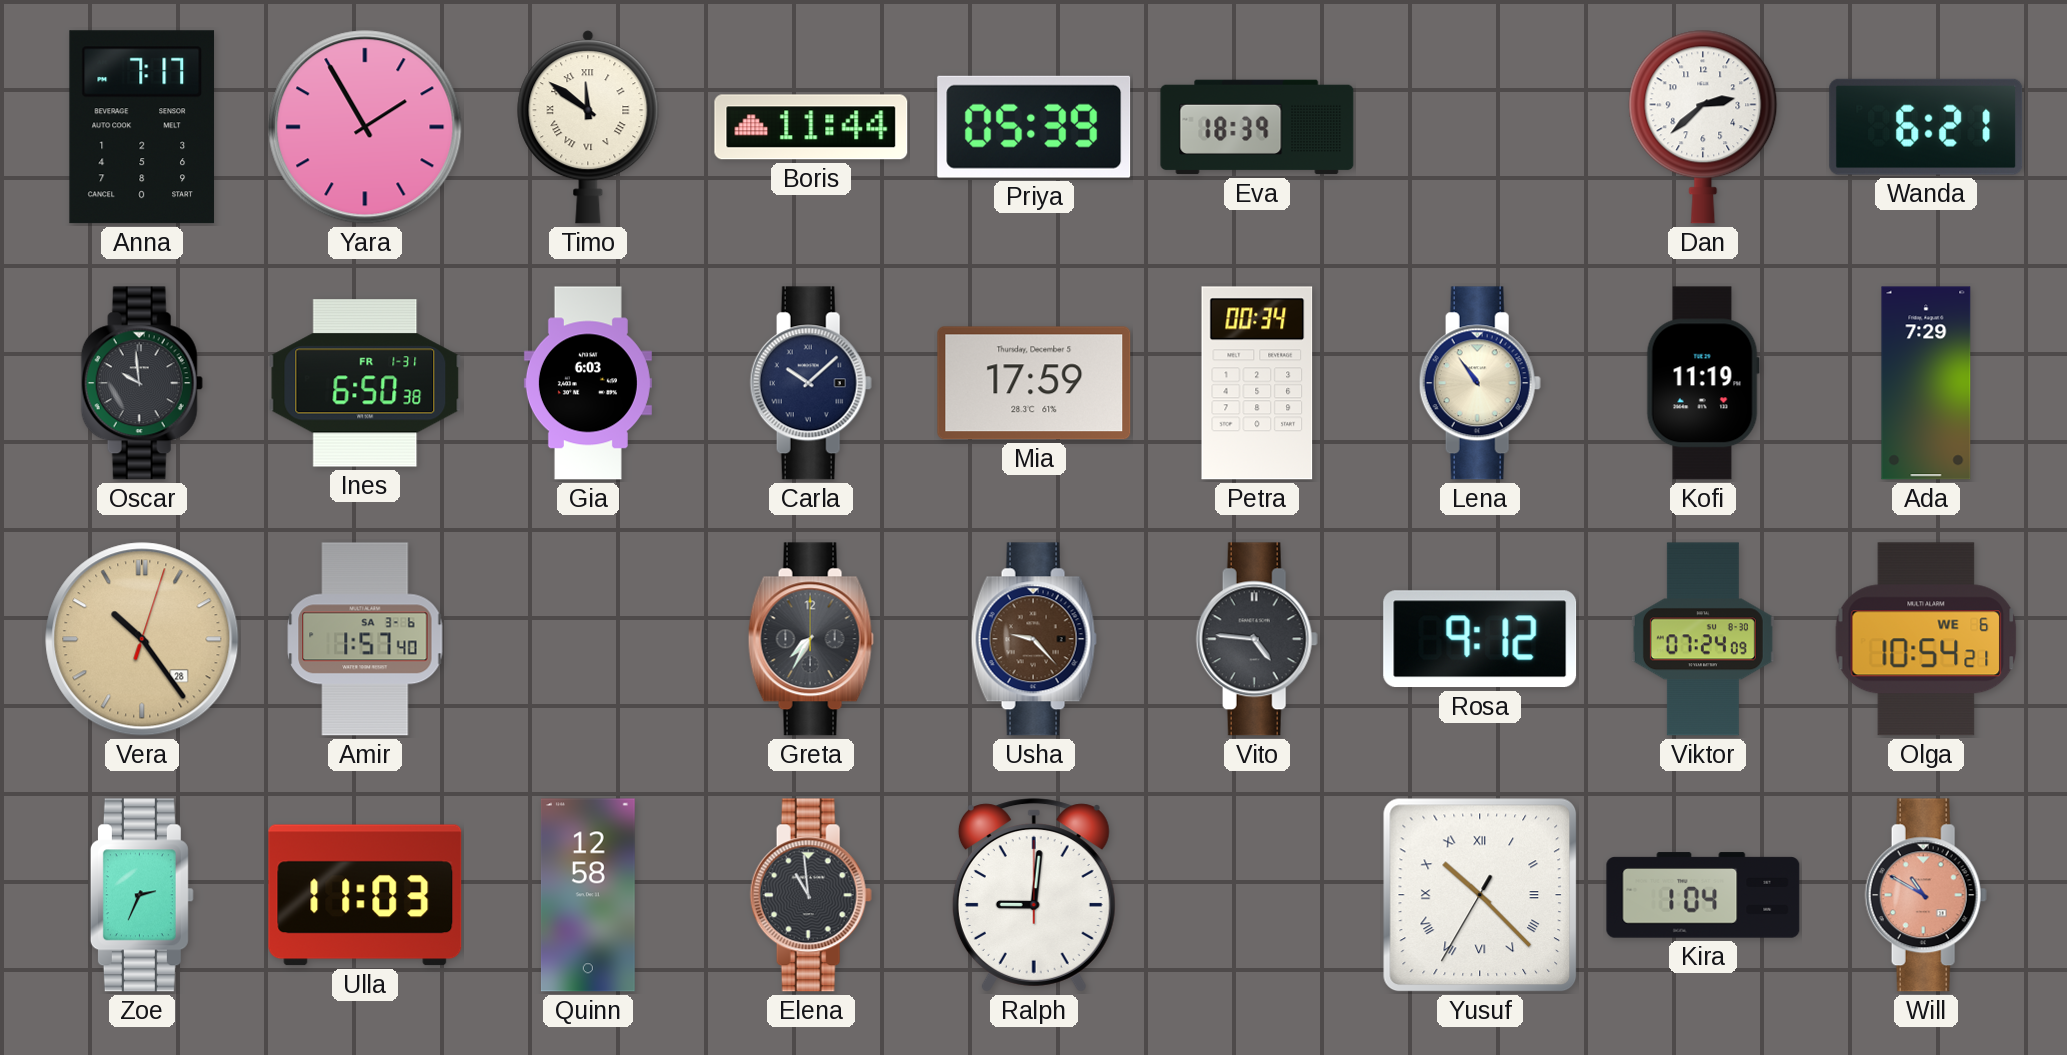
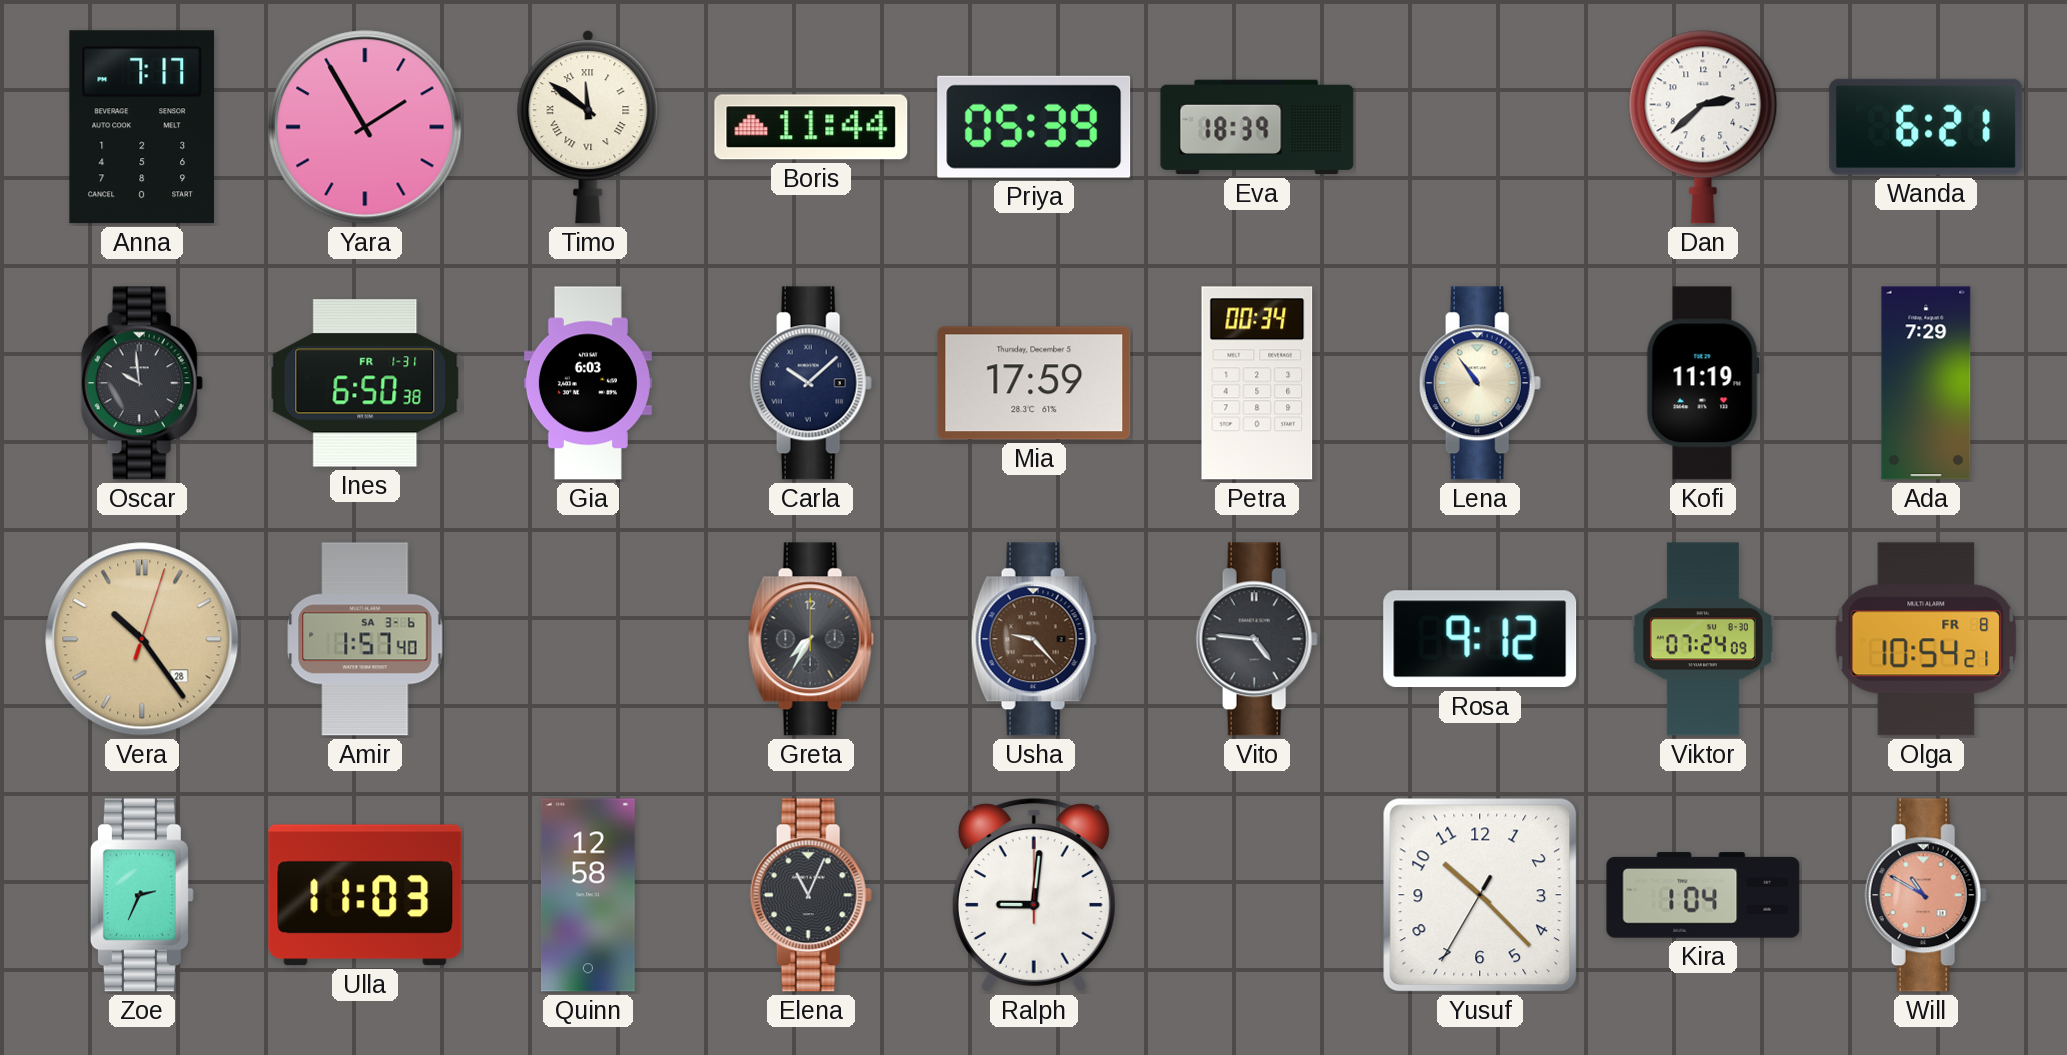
Olga date: WE 6 -> FR 8
Elena: 10:59 -> 11:04
Yusuf numerals: Roman -> Arabic
